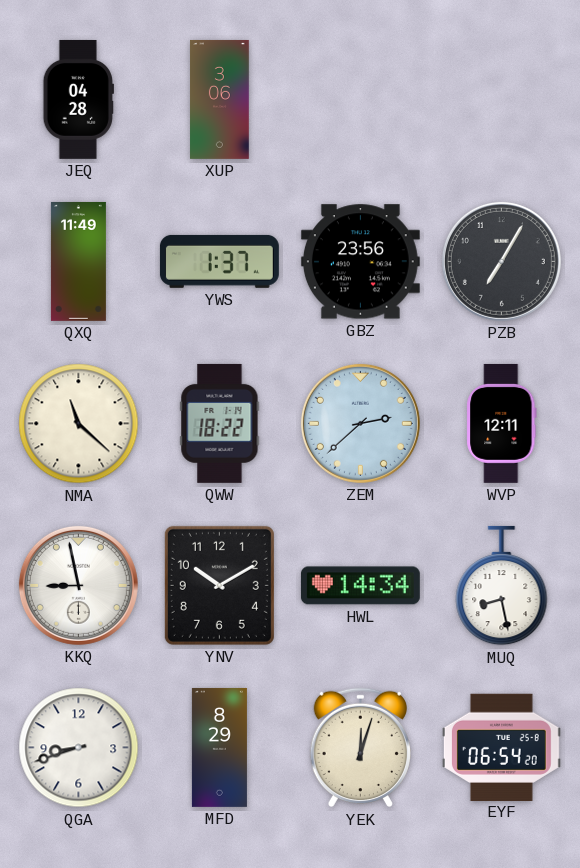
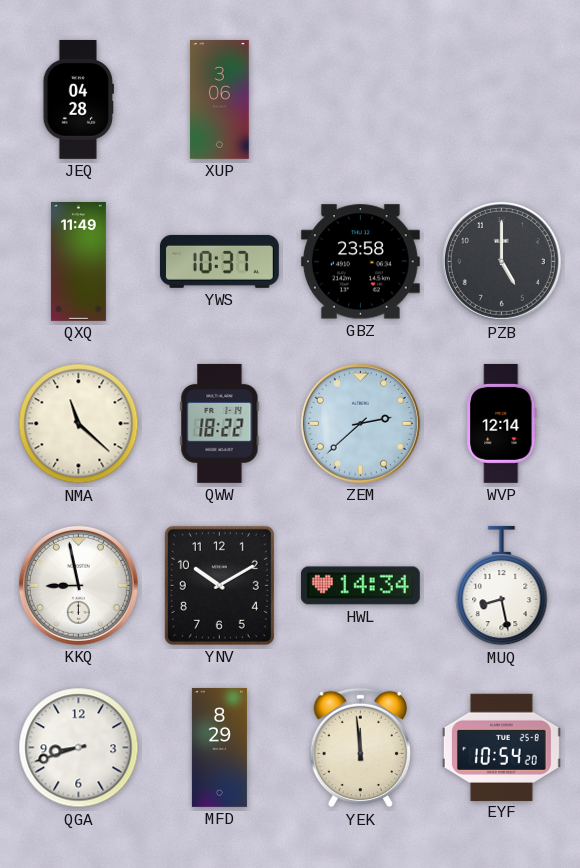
YWS: 1:37 -> 10:37
GBZ: 23:56 -> 23:58
PZB: 7:05 -> 5:00
WVP: 12:11 -> 12:14
YEK: 12:03 -> 11:59
EYF: 06:54 -> 10:54
